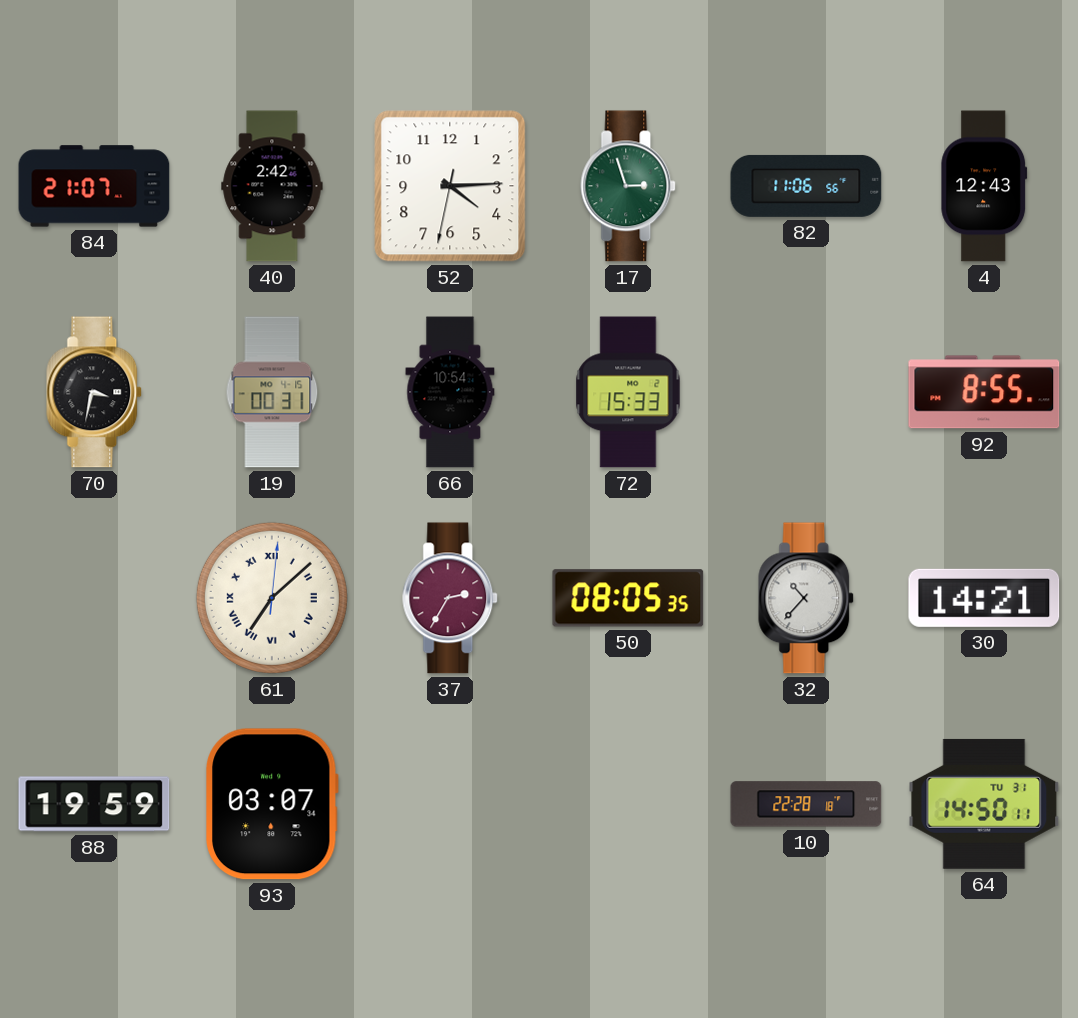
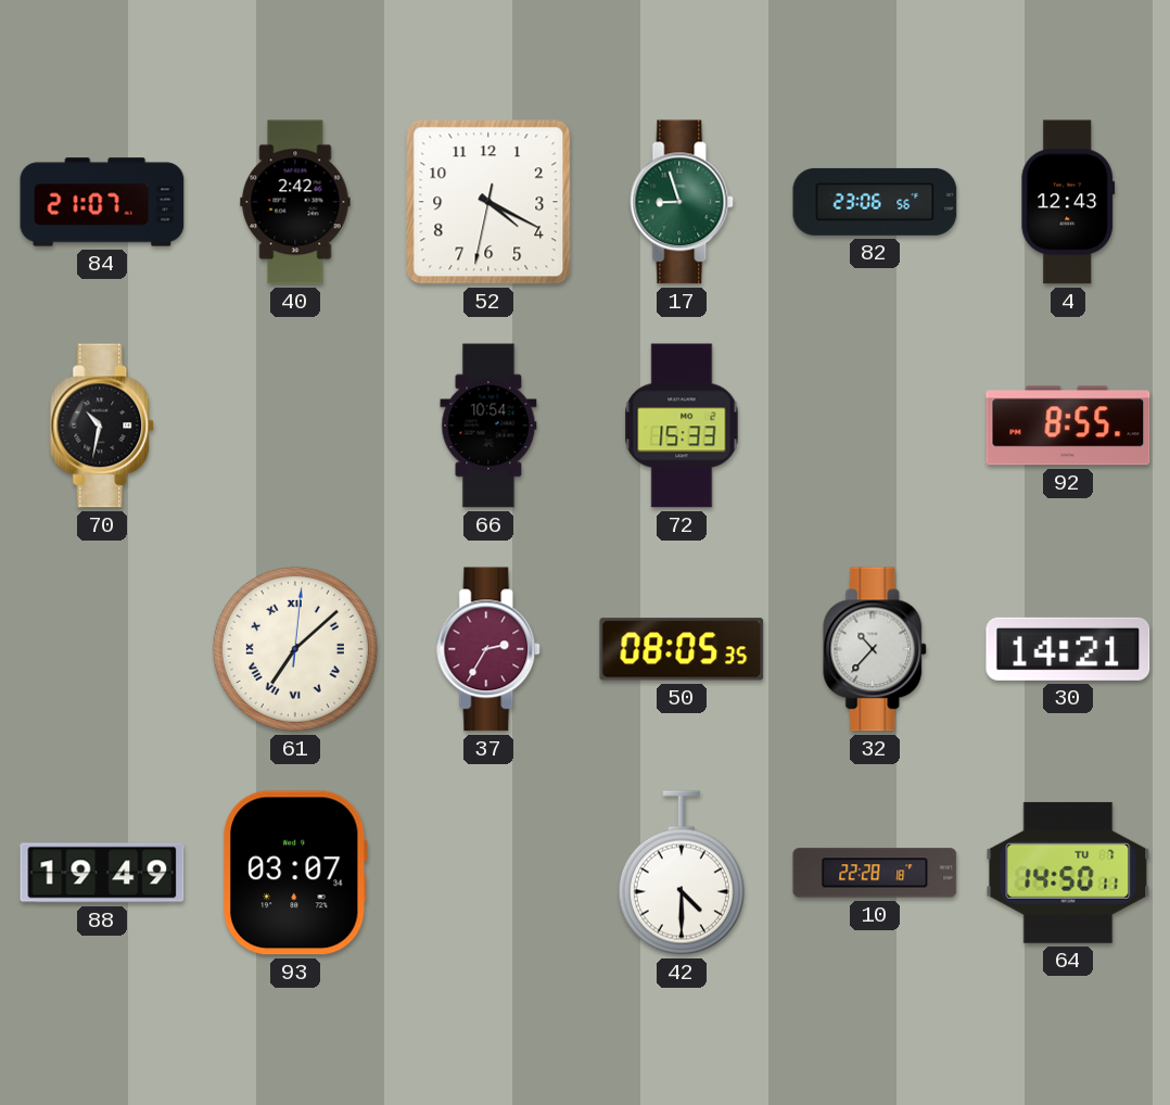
52: 4:14 -> 4:19
17: 2:57 -> 8:57
82: 11:06 -> 23:06
70: 3:32 -> 10:32
19: 00:31 -> none
88: 19:59 -> 19:49
42: none -> 4:30
64 date: TU 31 -> TU 7
